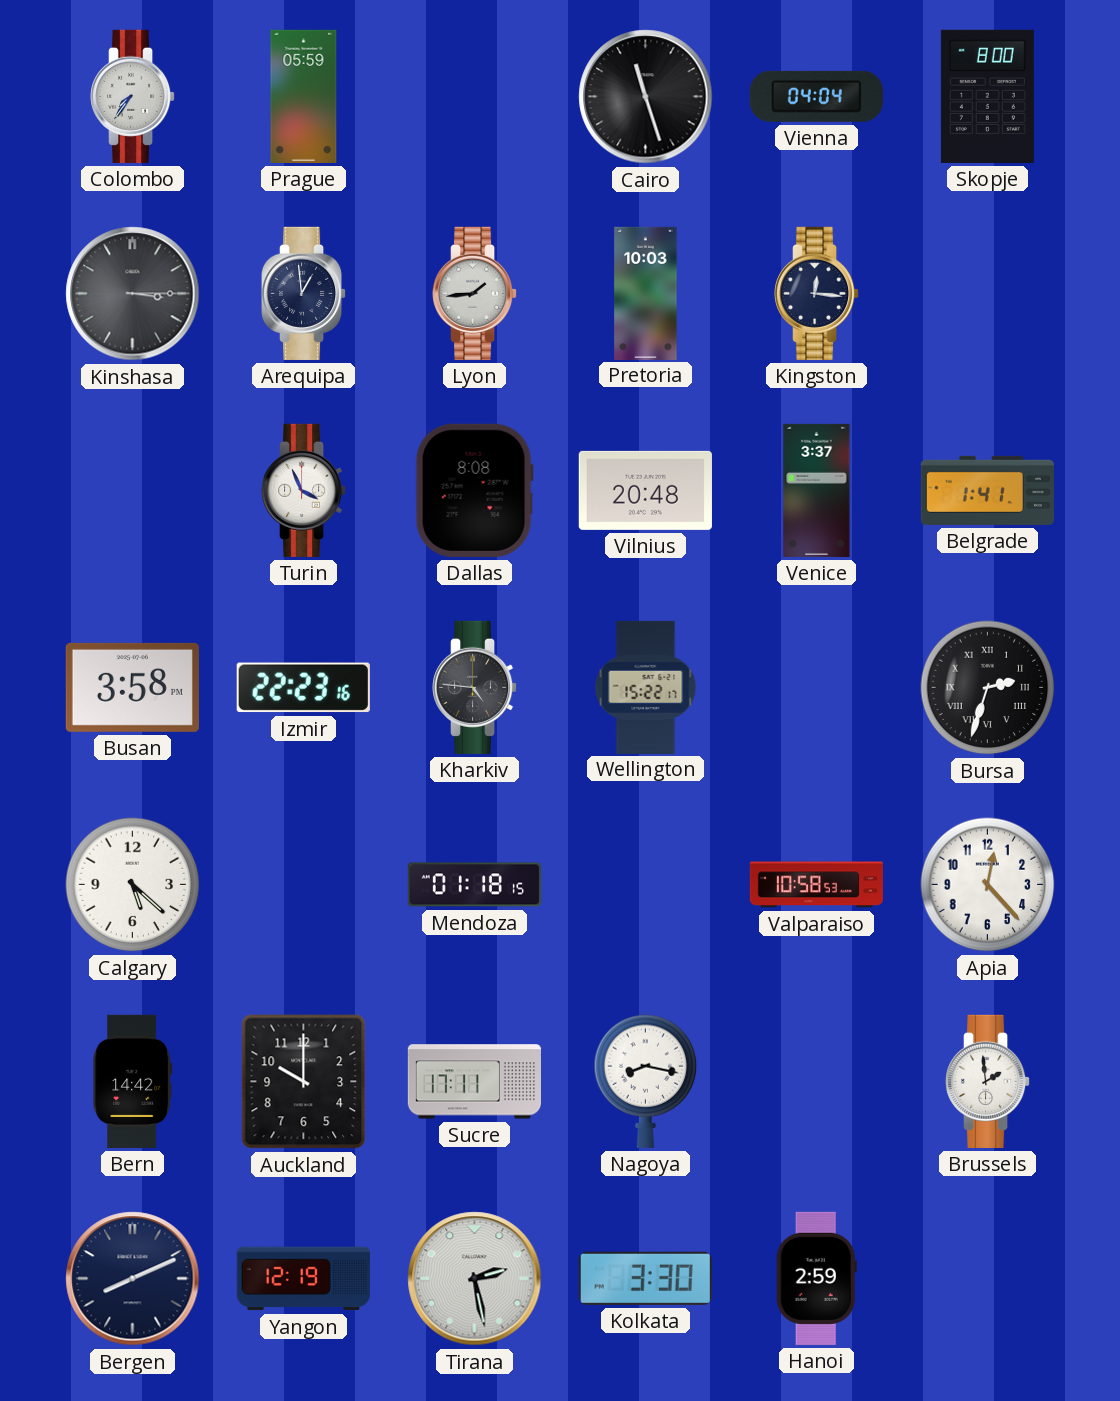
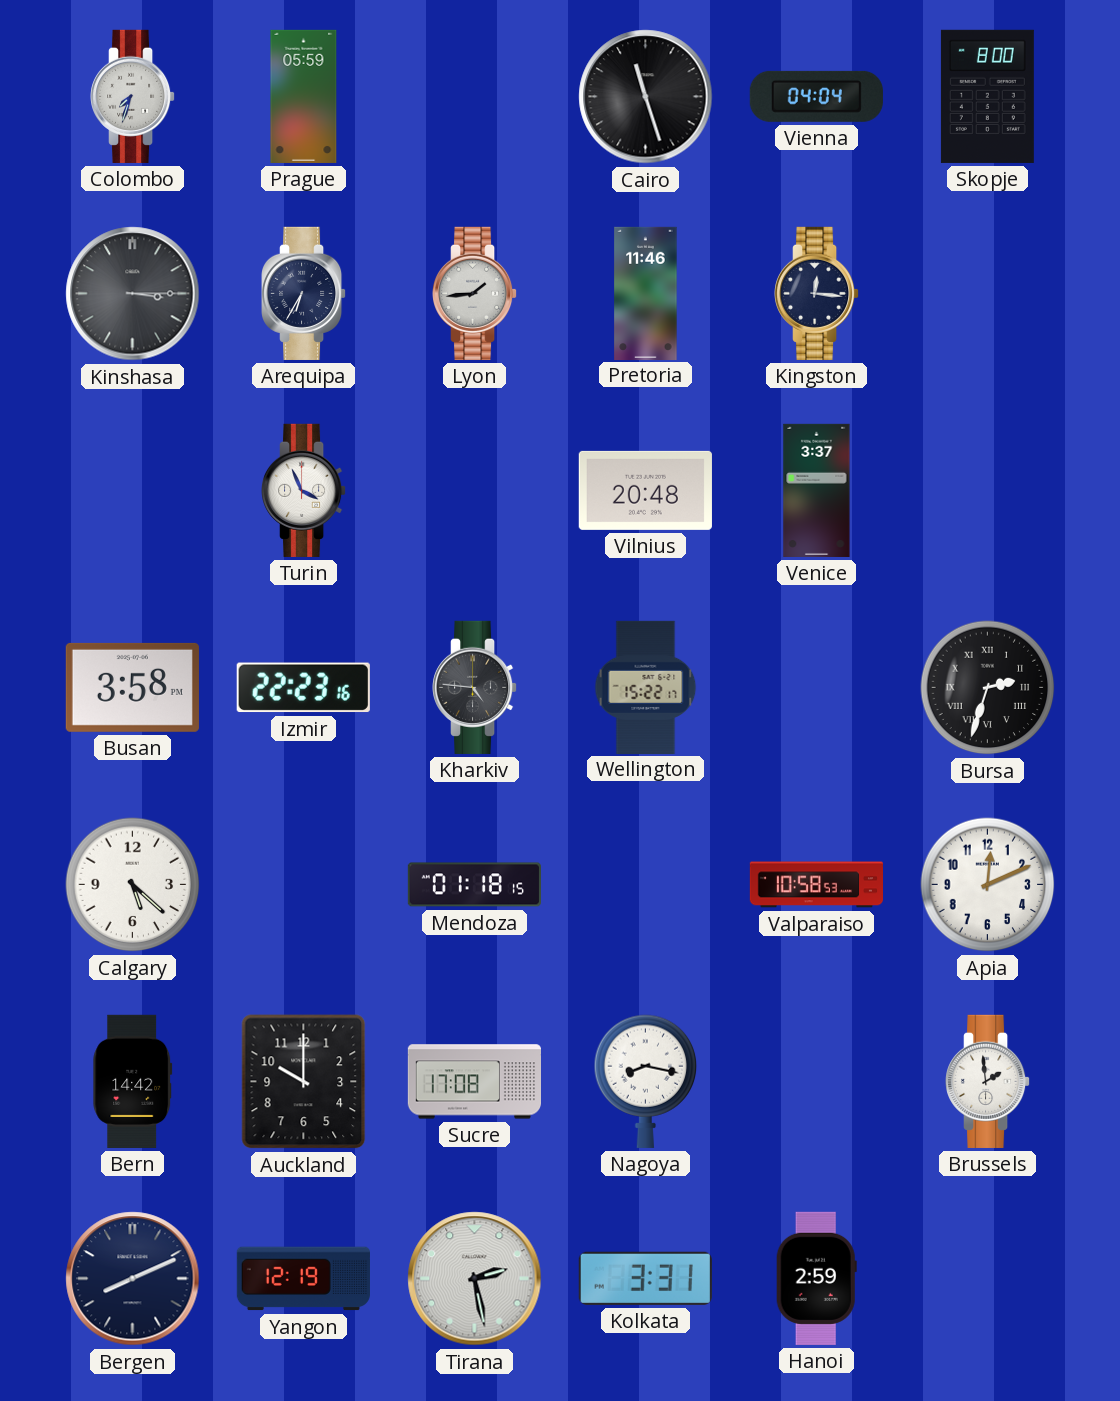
Colombo: 7:36 -> 7:33
Arequipa: 12:59 -> 6:35
Pretoria: 10:03 -> 11:46
Dallas: 8:08 -> none
Belgrade: 1:41 -> none
Apia: 12:23 -> 12:11
Sucre: 17:11 -> 17:08
Kolkata: 3:30 -> 3:31
